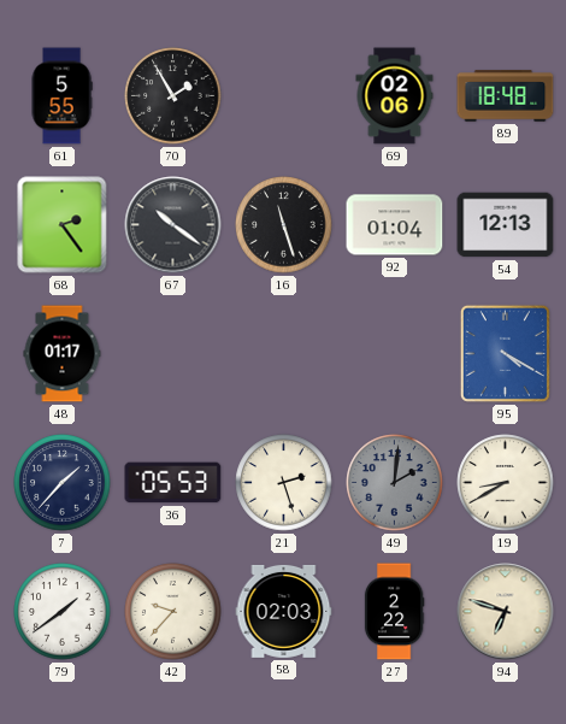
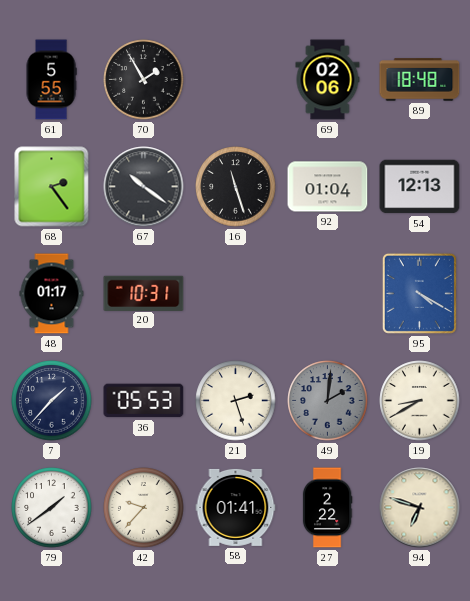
20: none -> 10:31
58: 02:03 -> 01:41
